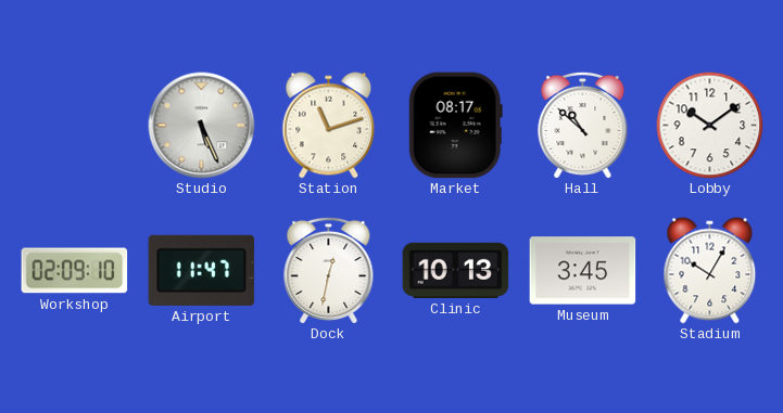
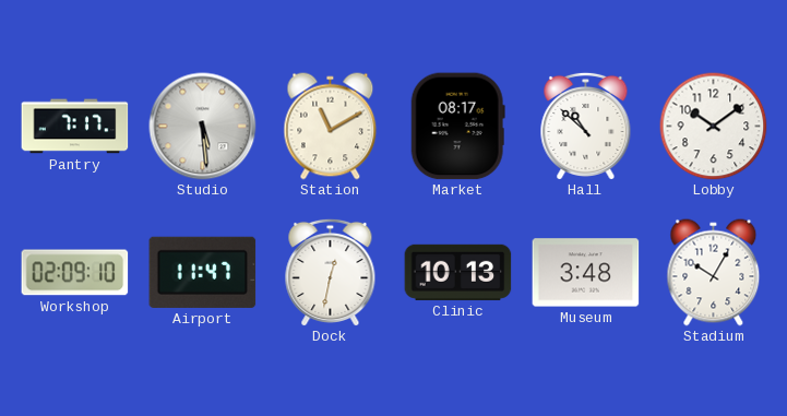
Pantry: none -> 7:17
Studio: 5:26 -> 5:29
Station: 11:12 -> 11:10
Museum: 3:45 -> 3:48
